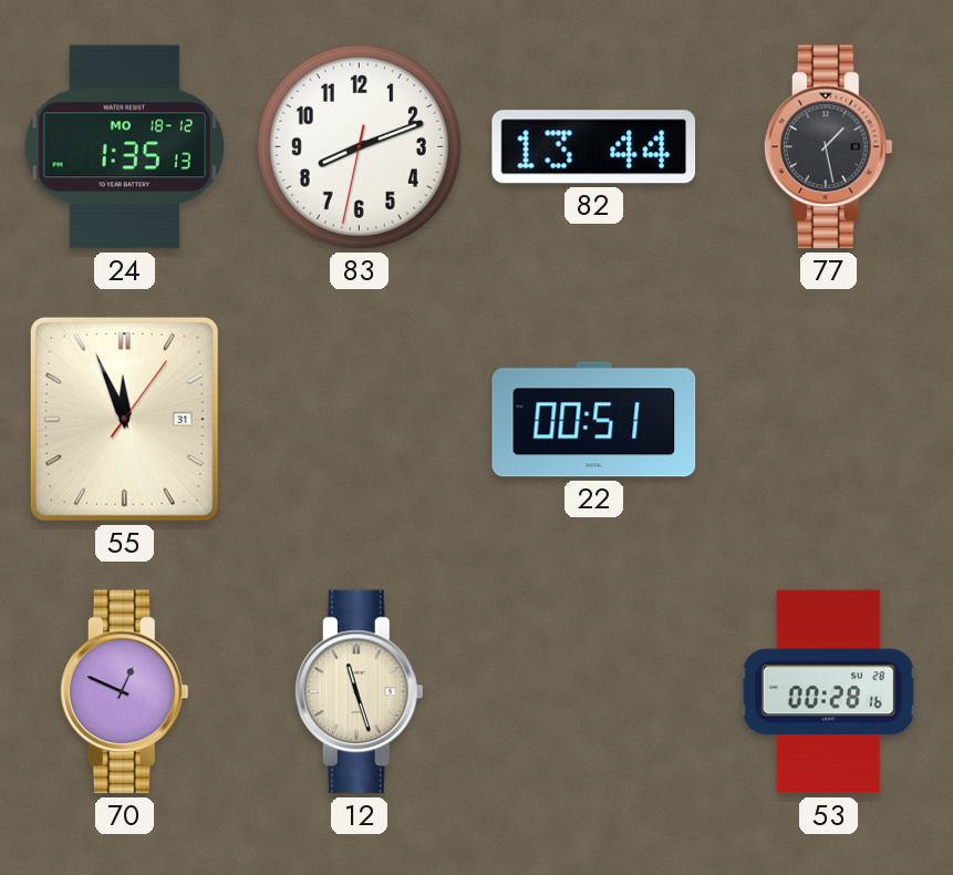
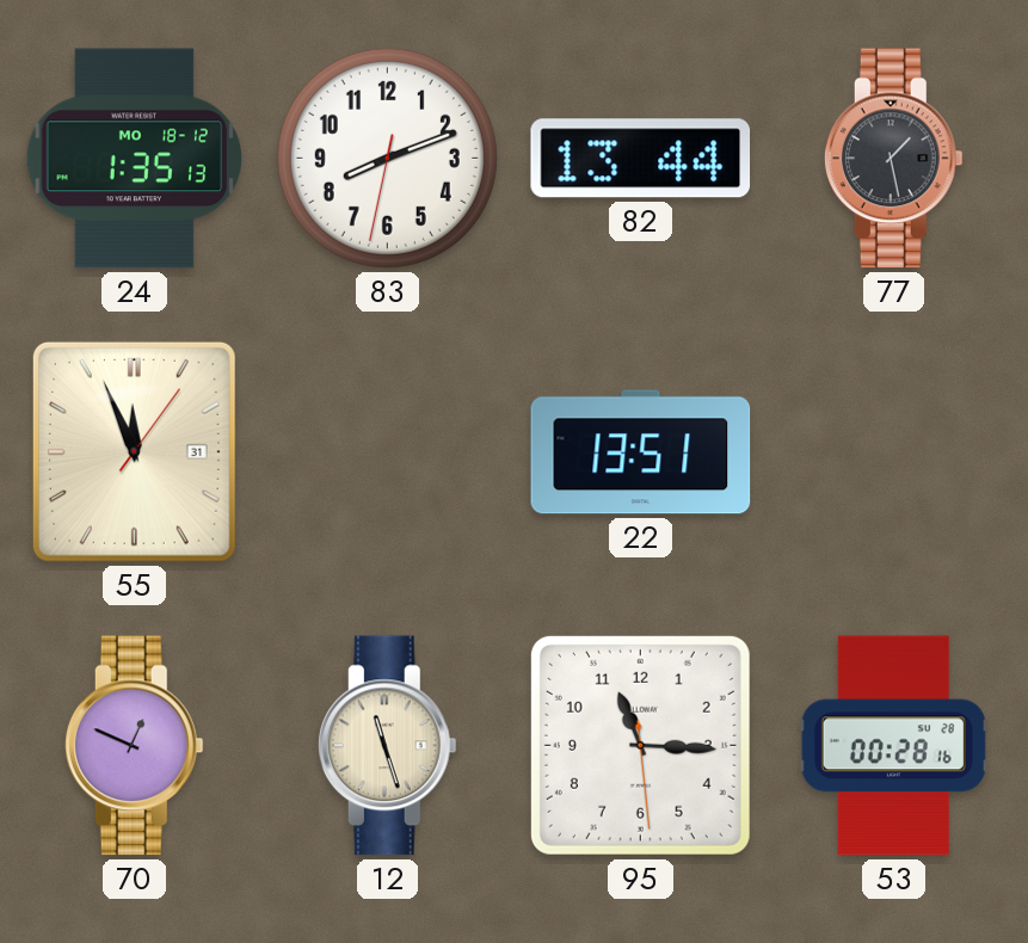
22: 00:51 -> 13:51
95: none -> 11:15
